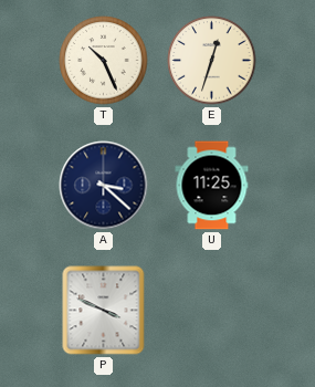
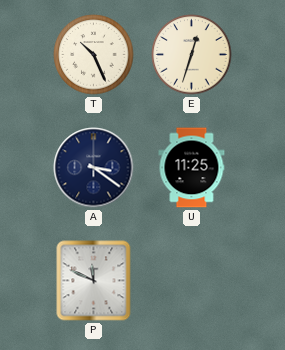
A: 3:22 -> 3:21
P: 3:49 -> 11:49
